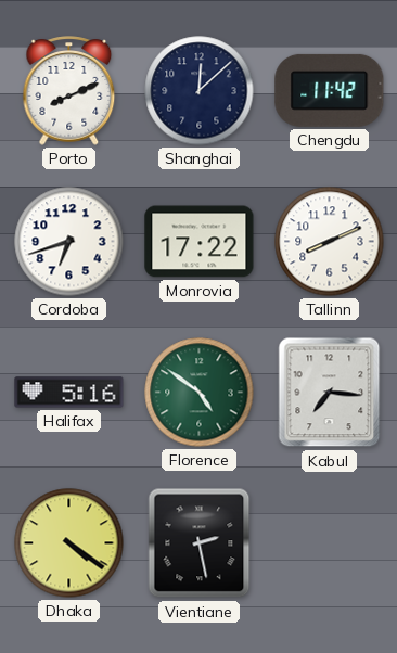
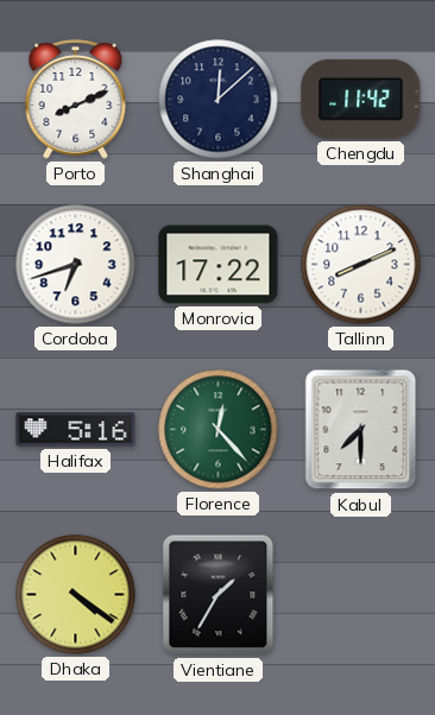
Florence: 4:51 -> 12:23
Kabul: 7:16 -> 7:30
Vientiane: 2:28 -> 1:35
